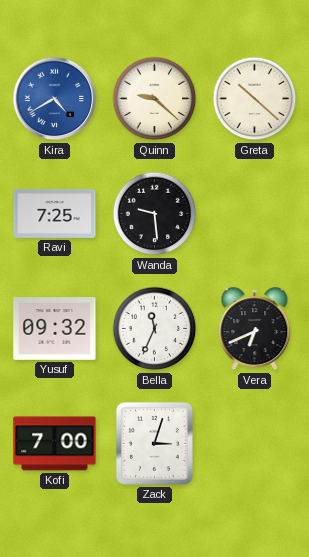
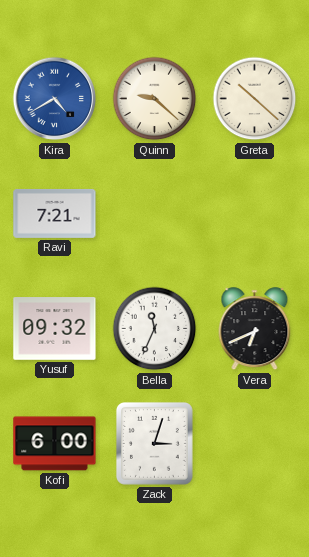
Ravi: 7:25 -> 7:21
Wanda: 9:29 -> none
Kofi: 7:00 -> 6:00
